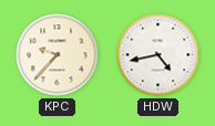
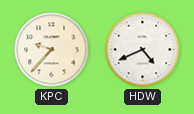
HDW: 4:43 -> 4:41
